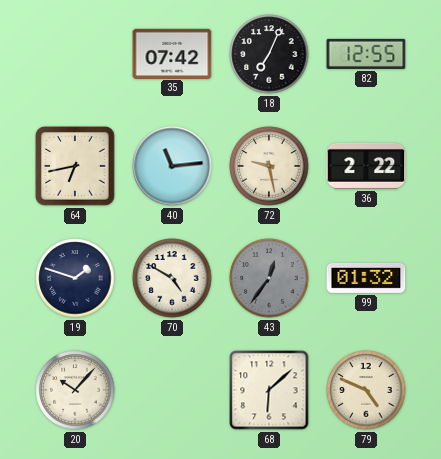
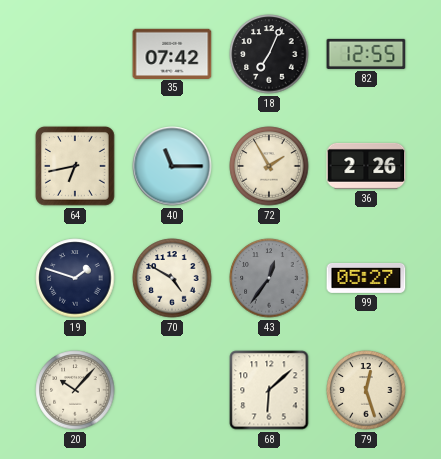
40: 11:14 -> 11:15
72: 9:28 -> 1:55
36: 2:22 -> 2:26
99: 01:32 -> 05:27
79: 4:49 -> 12:27
